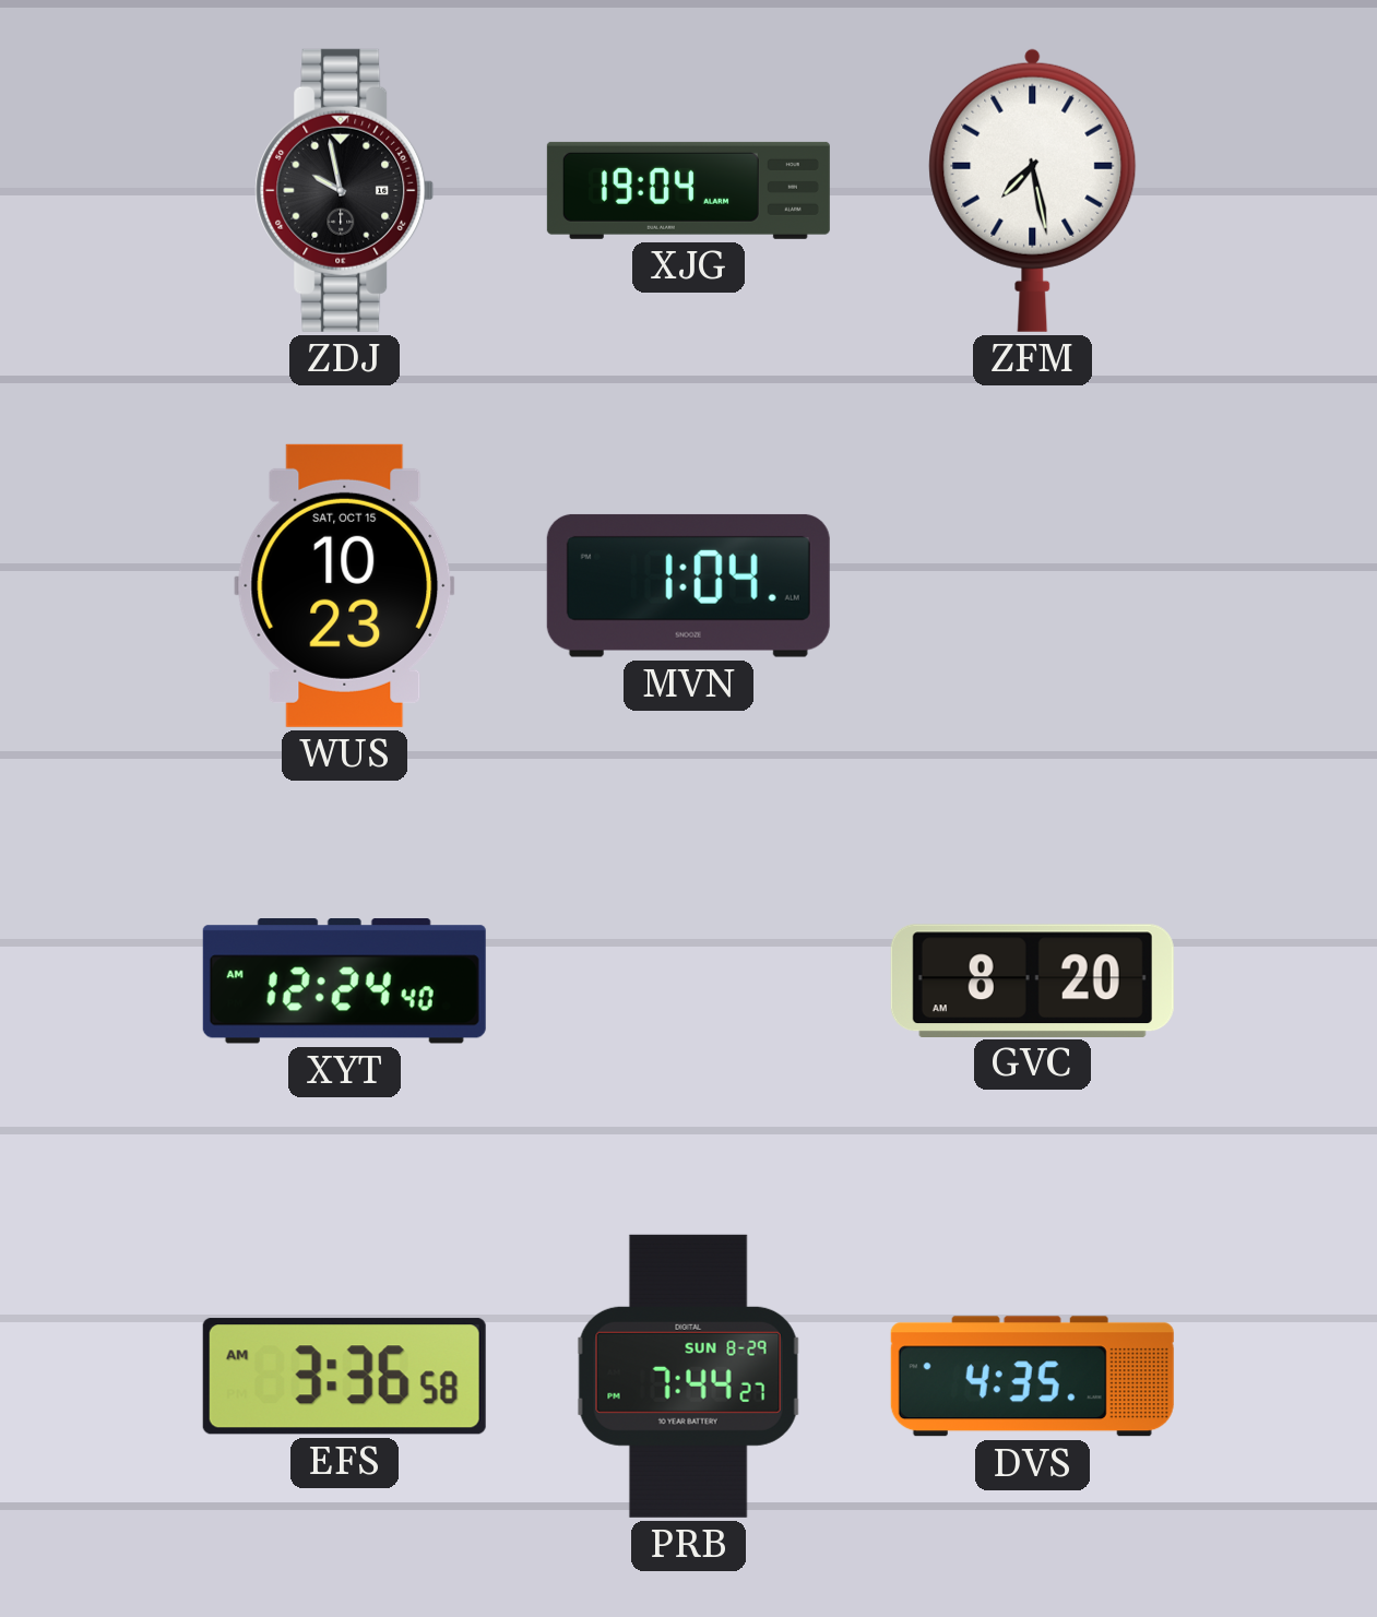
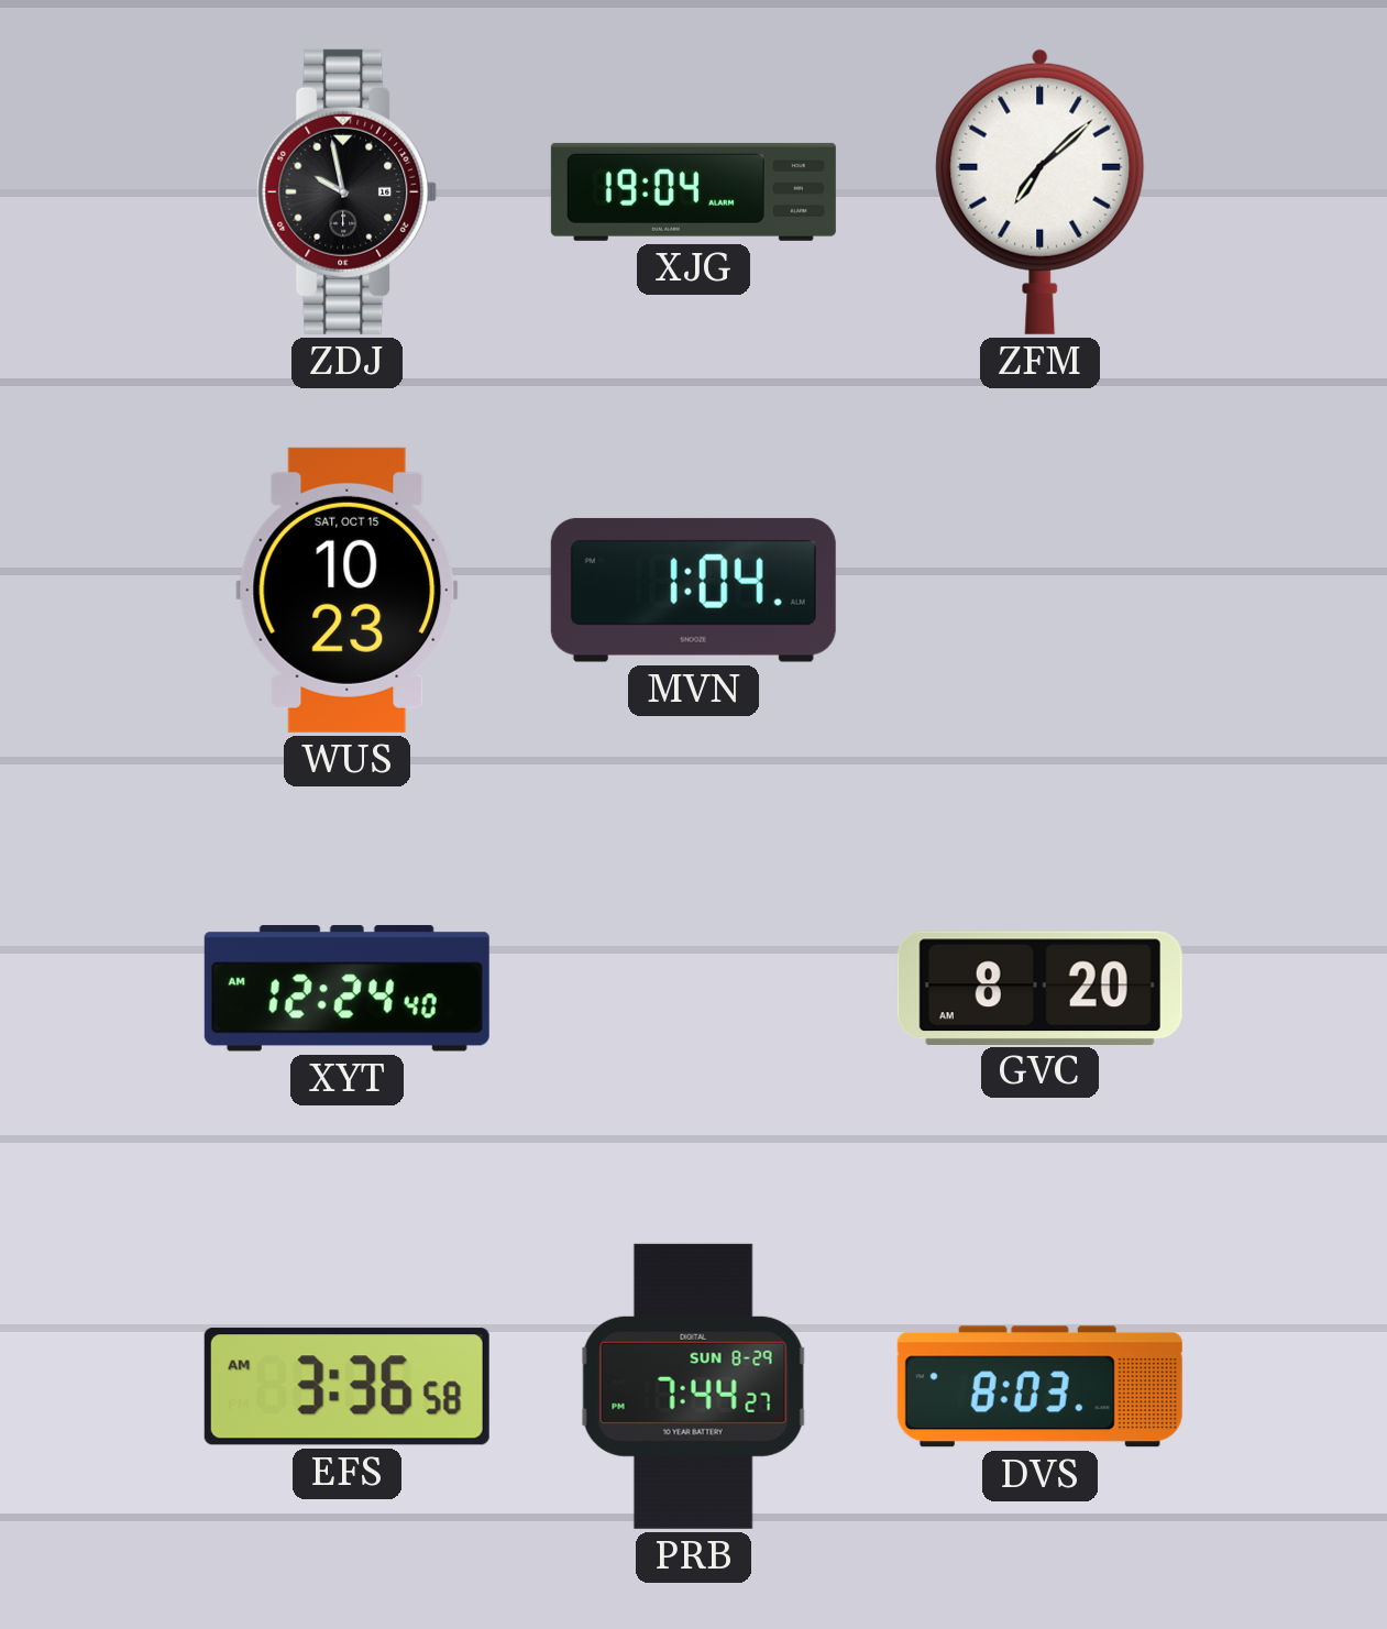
ZFM: 7:28 -> 7:08
DVS: 4:35 -> 8:03
